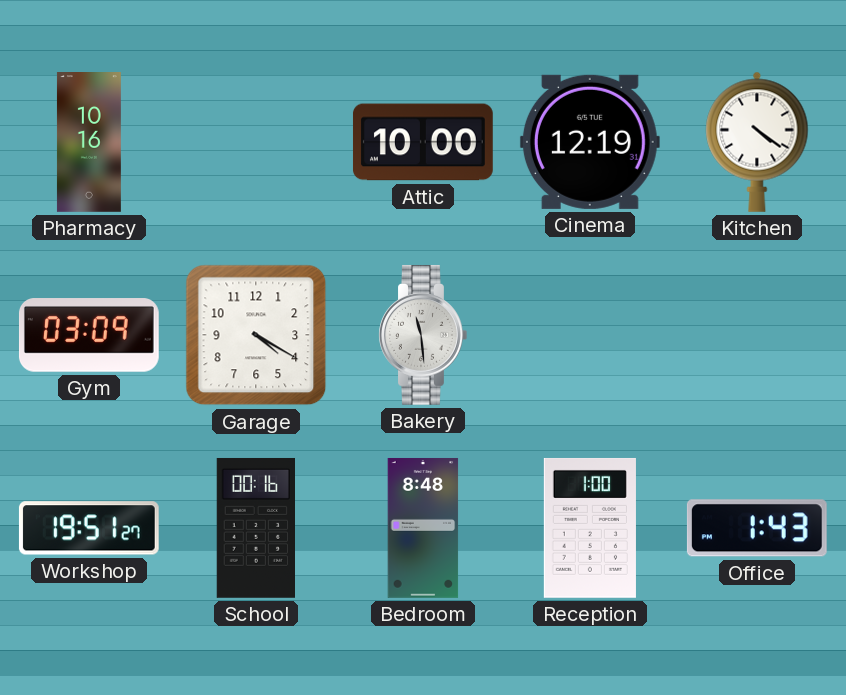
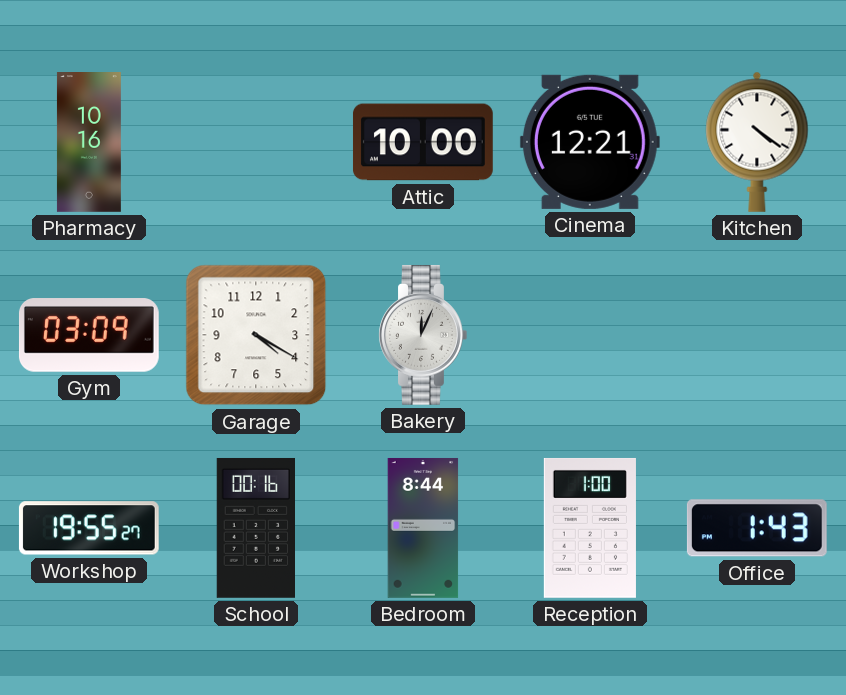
Cinema: 12:19 -> 12:21
Bakery: 11:29 -> 12:04
Workshop: 19:51 -> 19:55
Bedroom: 8:48 -> 8:44
